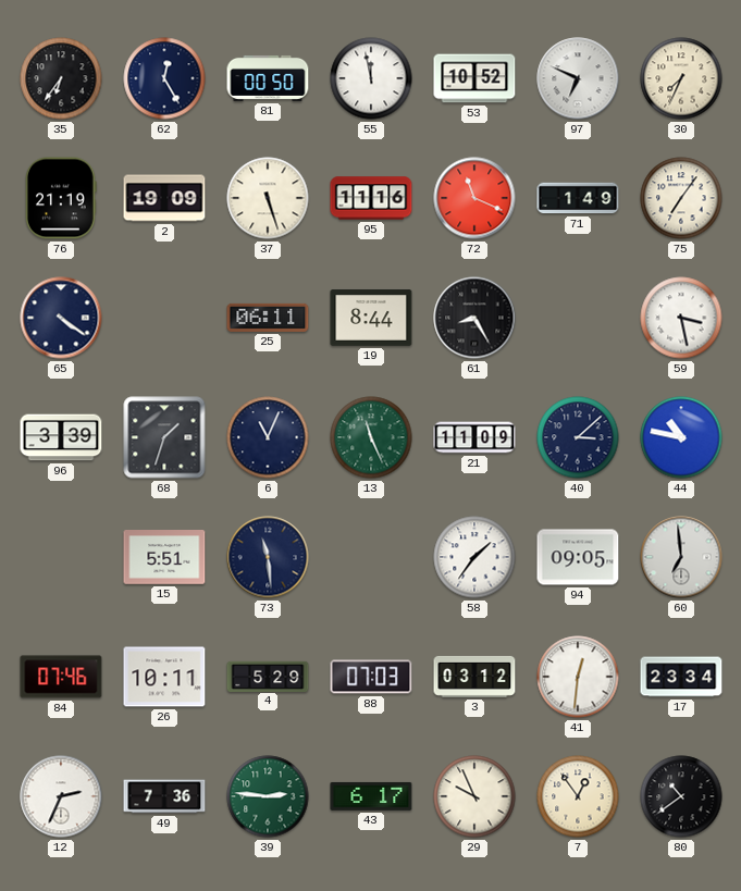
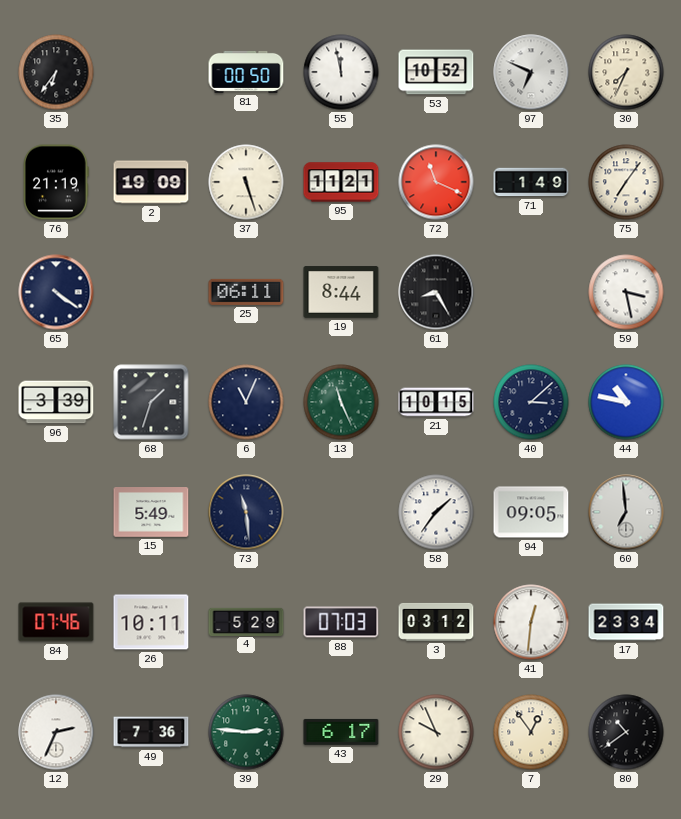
62: 12:25 -> none
95: 11:16 -> 11:21
21: 11:09 -> 10:15
15: 5:51 -> 5:49
